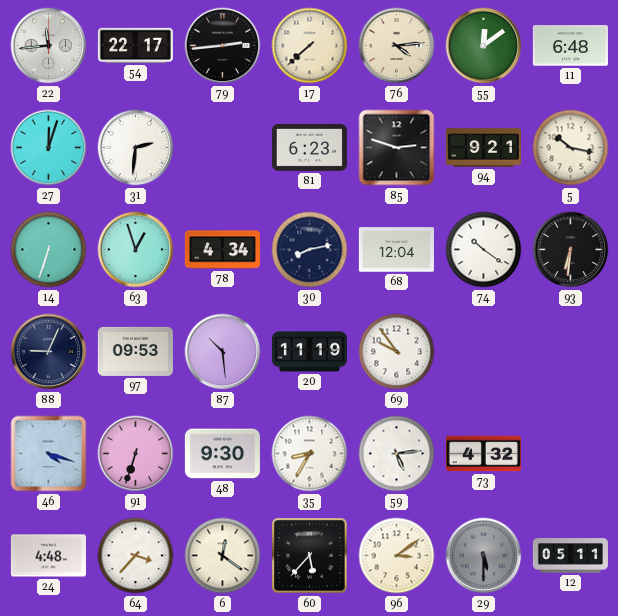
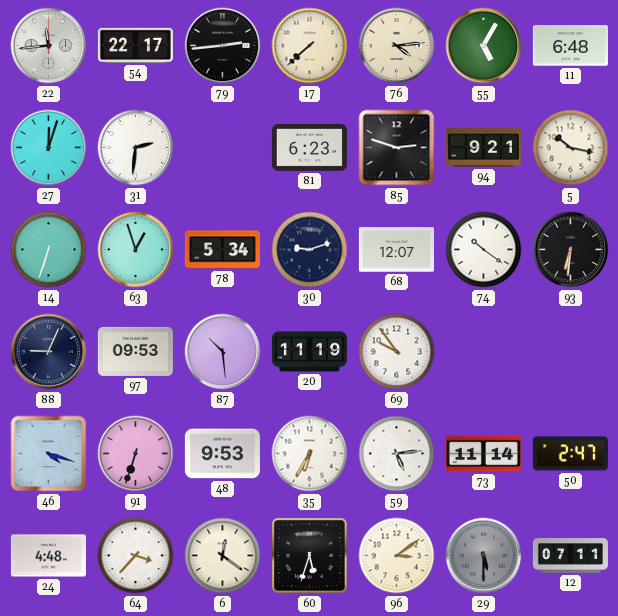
55: 12:09 -> 5:05
78: 4:34 -> 5:34
30: 8:13 -> 9:12
68: 12:04 -> 12:07
48: 9:30 -> 9:53
35: 8:35 -> 6:35
73: 4:32 -> 11:14
50: none -> 2:47
60: 5:37 -> 5:33
12: 05:11 -> 07:11
